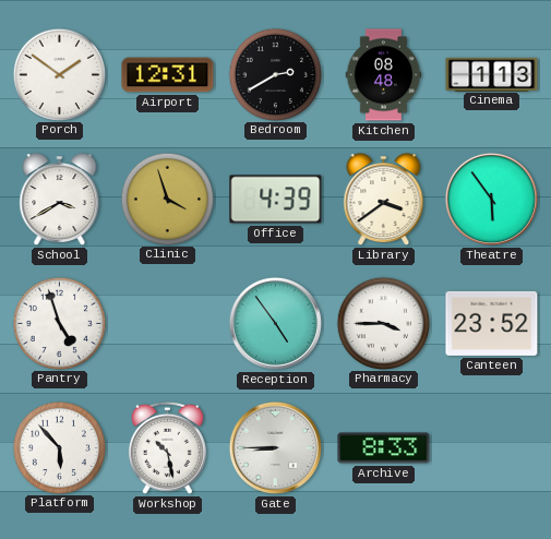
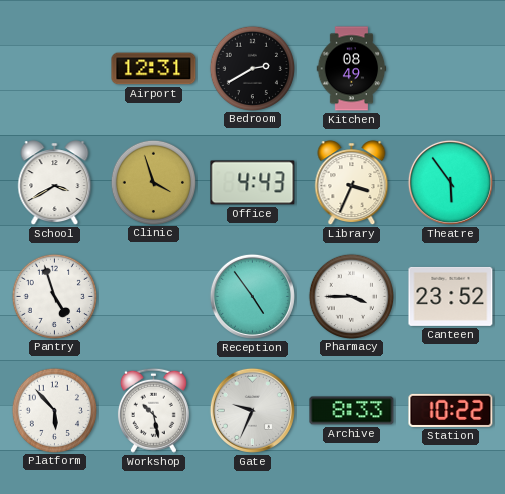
Porch: 1:51 -> none
Kitchen: 08:48 -> 08:49
Cinema: 1:13 -> none
Office: 4:39 -> 4:43
Library: 3:39 -> 3:34
Gate: 8:45 -> 9:34
Station: none -> 10:22
